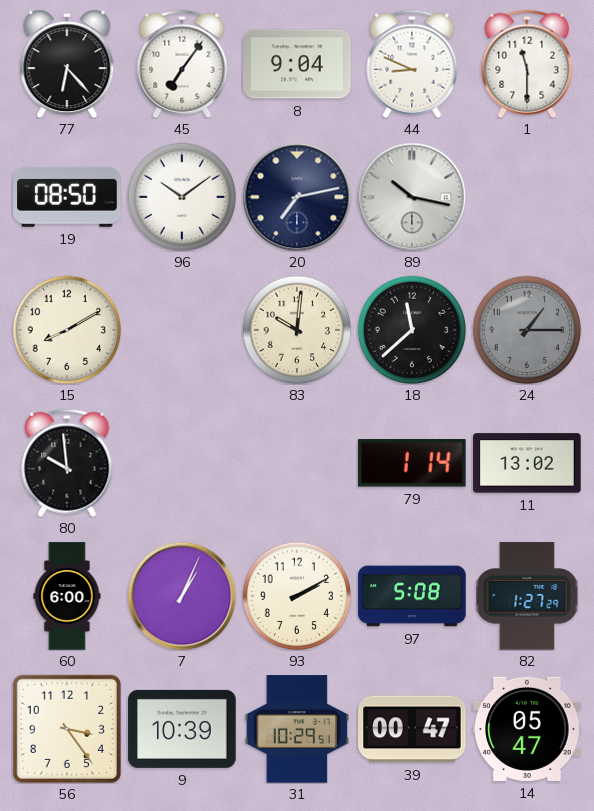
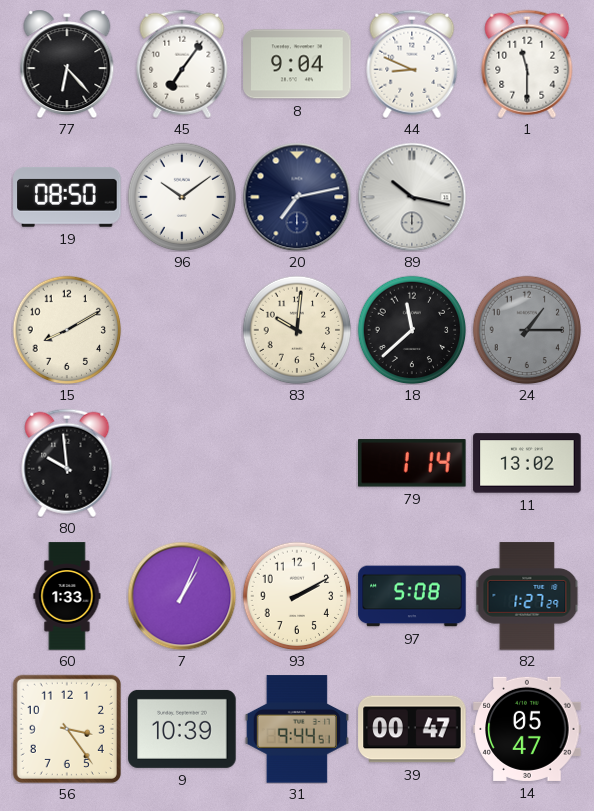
60: 6:00 -> 1:33
31: 10:29 -> 9:44
